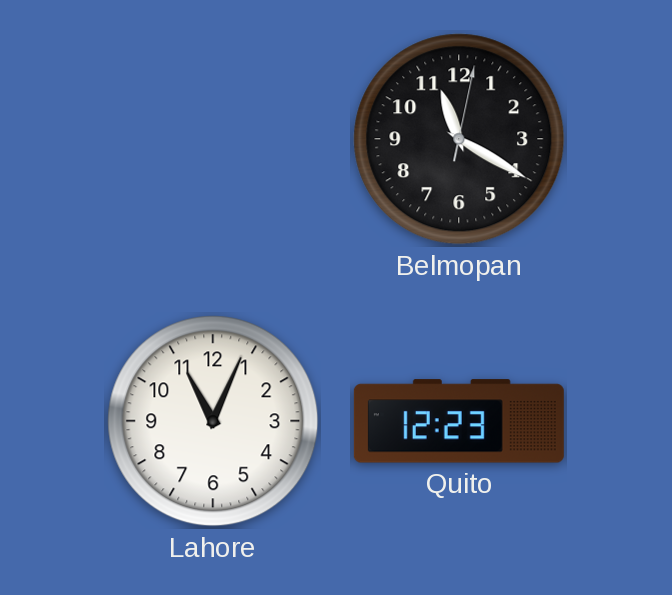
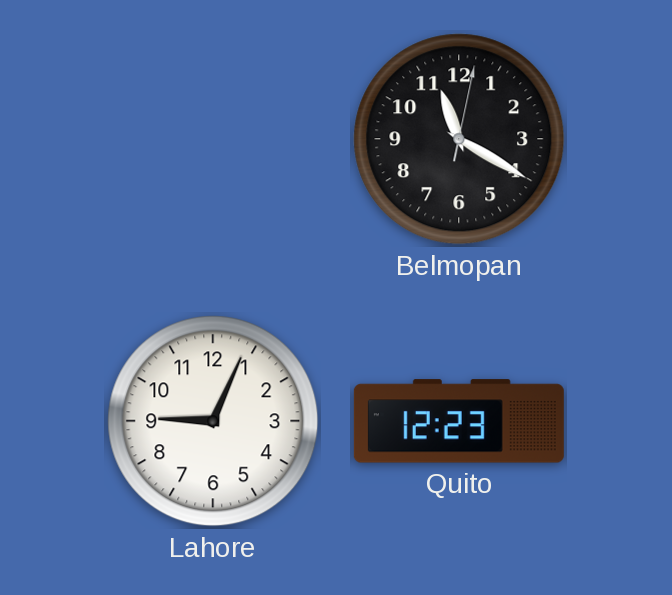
Lahore: 11:04 -> 9:04
